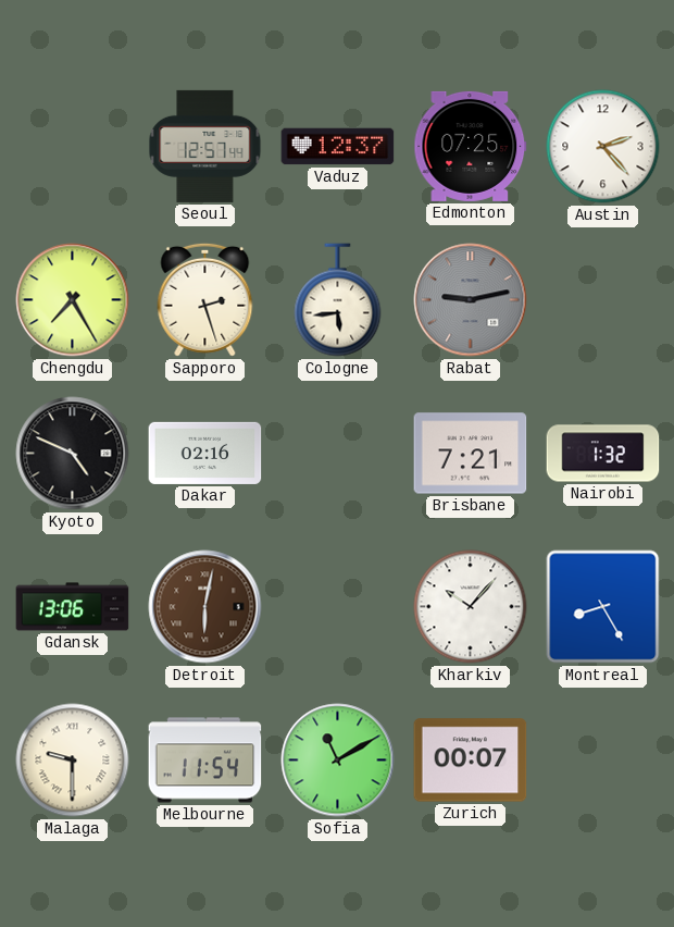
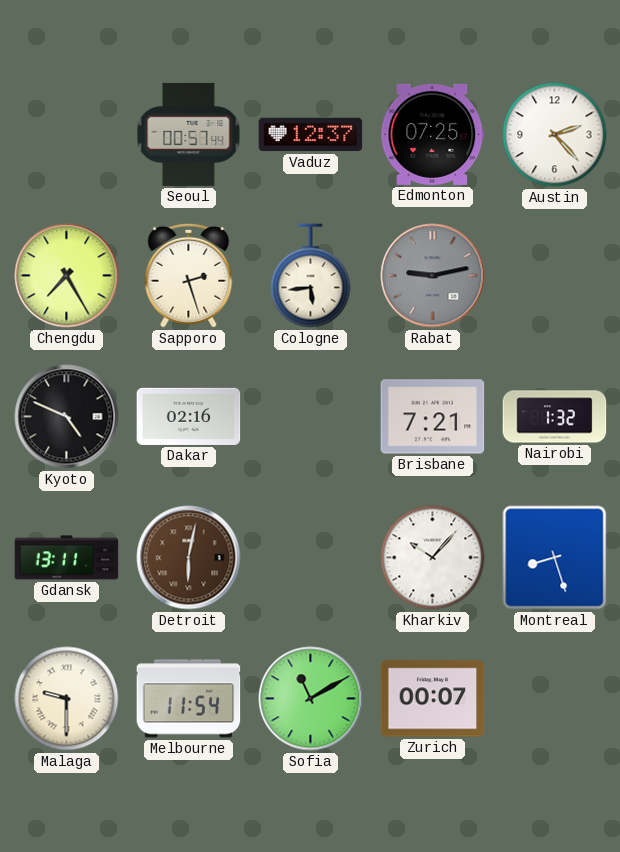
Seoul: 12:57 -> 00:57
Gdansk: 13:06 -> 13:11
Montreal: 8:25 -> 8:27
